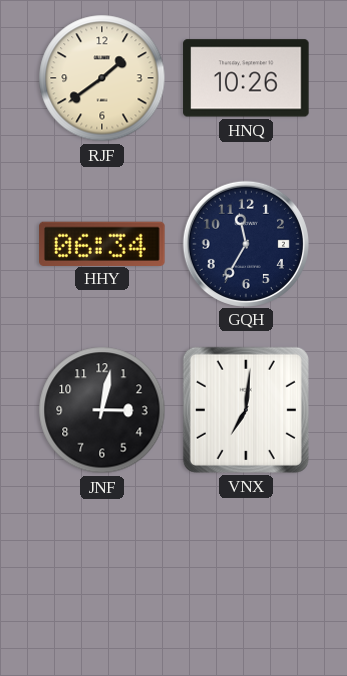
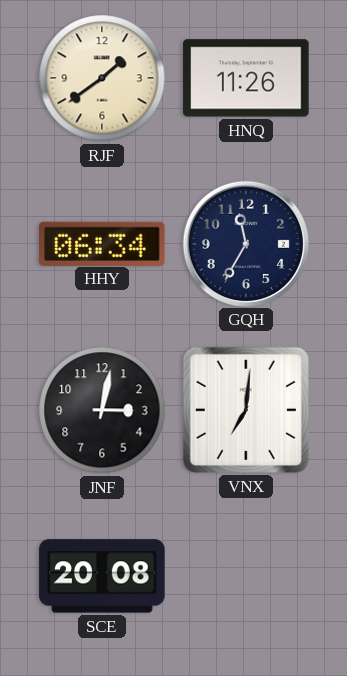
HNQ: 10:26 -> 11:26
SCE: none -> 20:08
